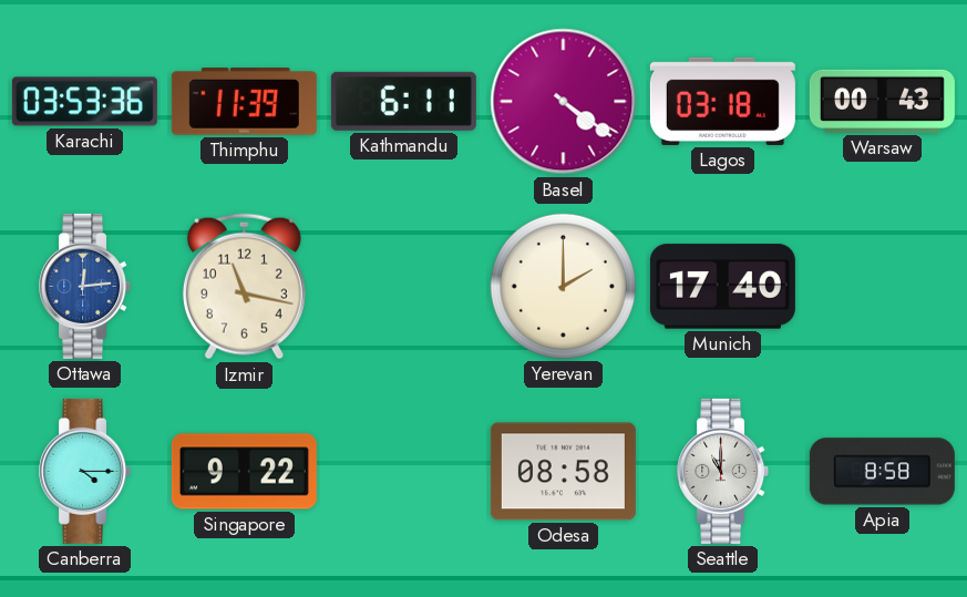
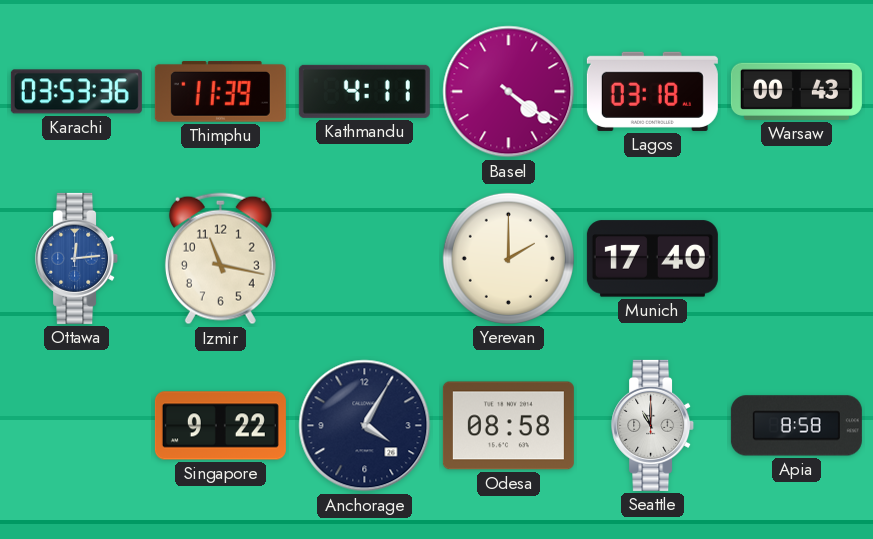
Kathmandu: 6:11 -> 4:11
Canberra: 4:15 -> none
Anchorage: none -> 4:05
